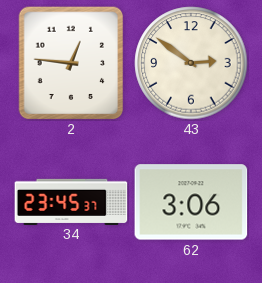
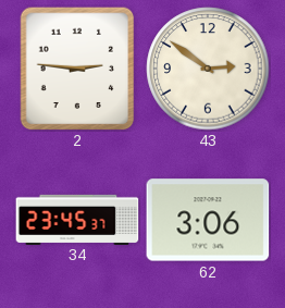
2: 12:46 -> 2:46
